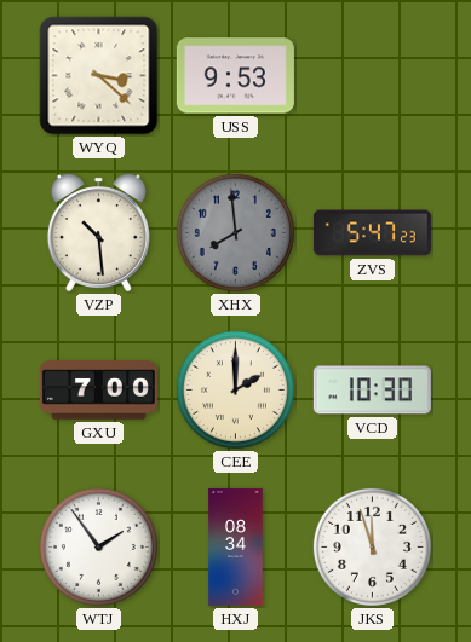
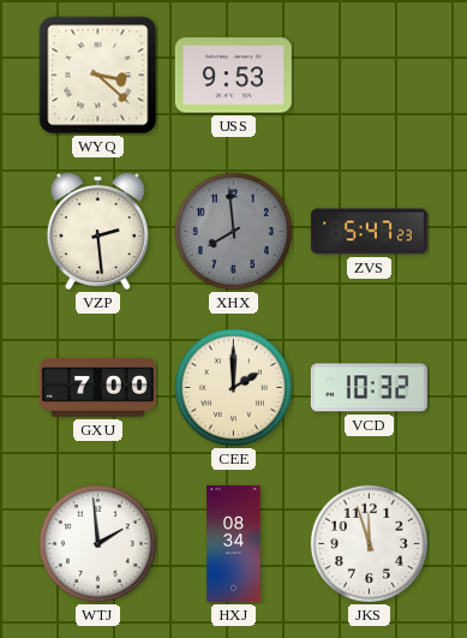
VZP: 10:29 -> 2:29
VCD: 10:30 -> 10:32
WTJ: 1:54 -> 1:59
